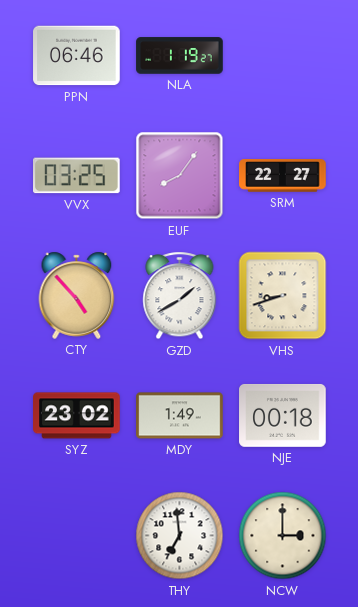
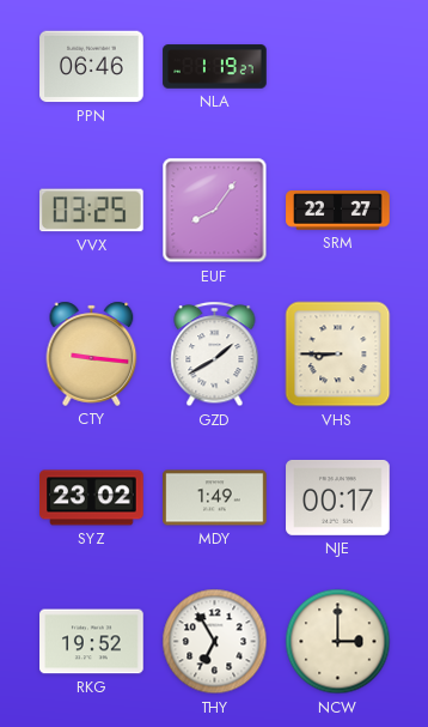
CTY: 4:53 -> 9:16
VHS: 8:42 -> 8:45
NJE: 00:18 -> 00:17
RKG: none -> 19:52
THY: 6:59 -> 6:55
